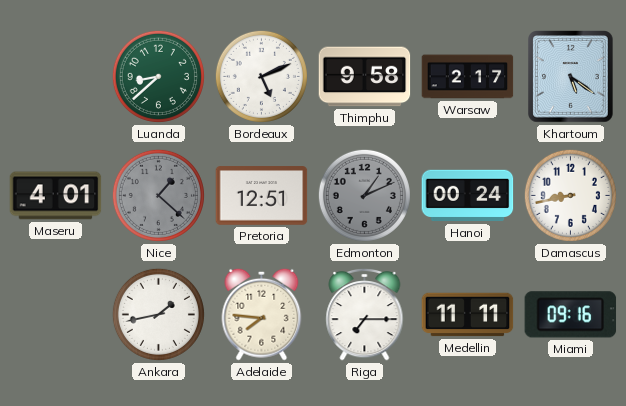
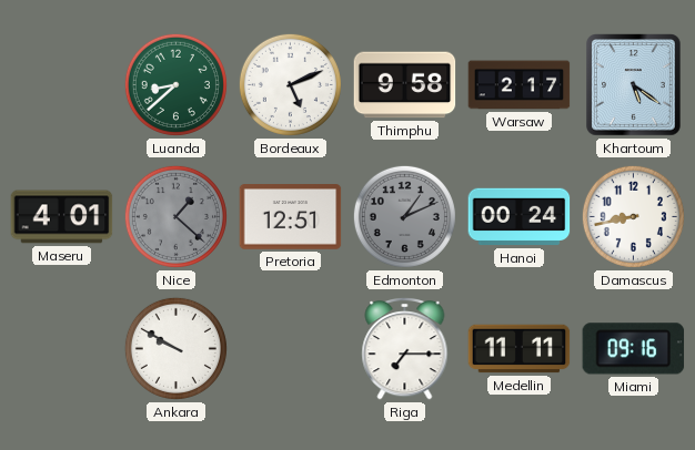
Ankara: 1:43 -> 9:50
Adelaide: 7:46 -> none
